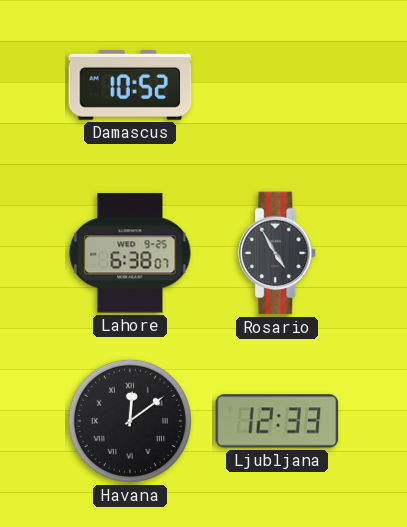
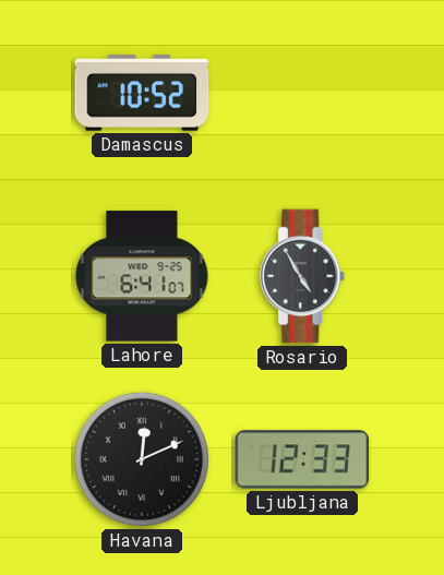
Lahore: 6:38 -> 6:41
Havana: 12:09 -> 12:11
